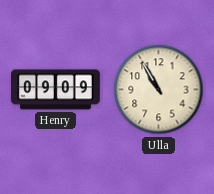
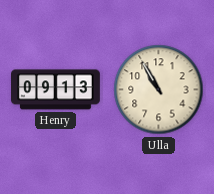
Henry: 09:09 -> 09:13
